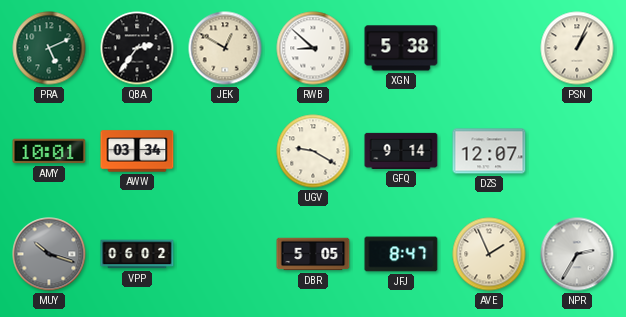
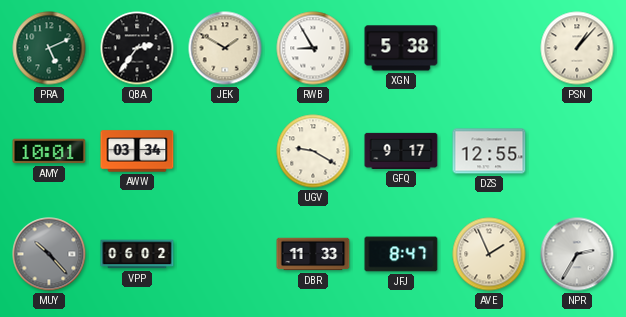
JEK: 12:50 -> 1:50
RWB: 8:52 -> 8:55
PSN: 1:04 -> 1:07
GFQ: 9:14 -> 9:17
DZS: 12:07 -> 12:55
MUY: 10:18 -> 10:23
DBR: 5:05 -> 11:33
